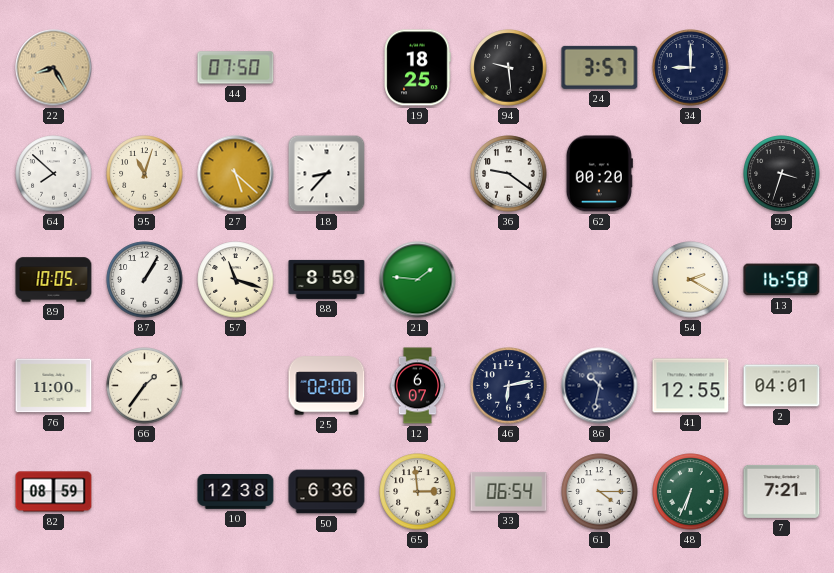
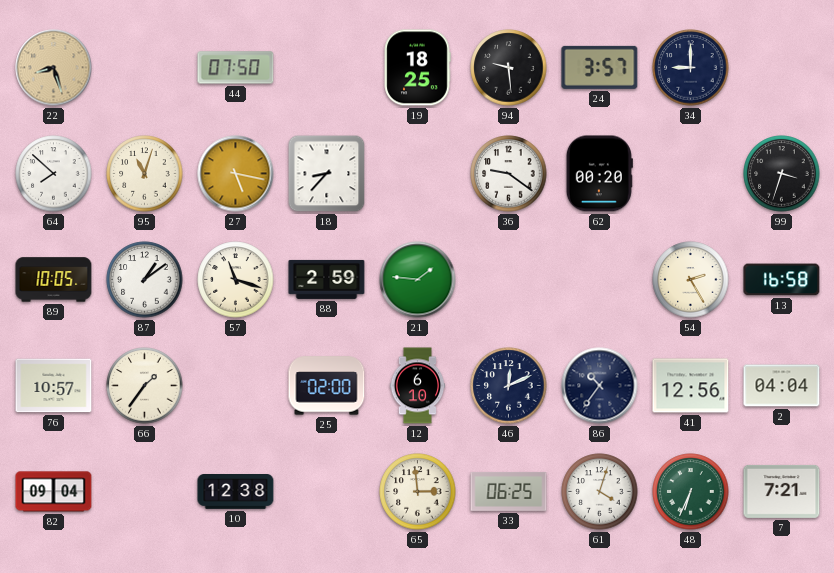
22: 8:25 -> 8:27
27: 5:22 -> 5:17
87: 1:05 -> 1:09
88: 8:59 -> 2:59
54: 2:20 -> 2:25
76: 11:00 -> 10:57
12: 6:07 -> 6:10
46: 6:13 -> 12:11
86: 10:32 -> 10:36
41: 12:55 -> 12:56
2: 04:01 -> 04:04
82: 08:59 -> 09:04
50: 6:36 -> none
33: 06:54 -> 06:25
61: 4:15 -> 4:03
